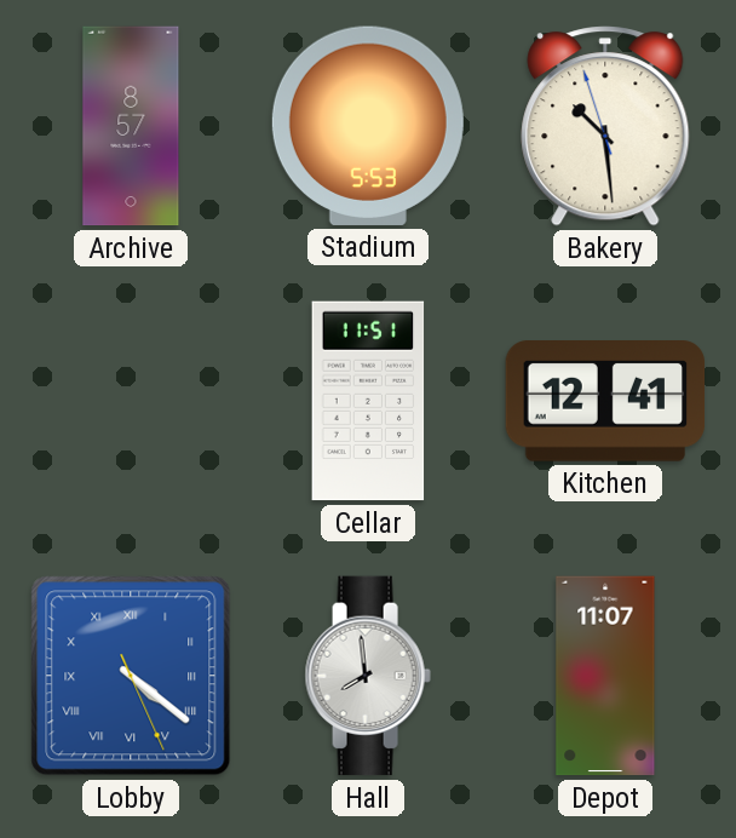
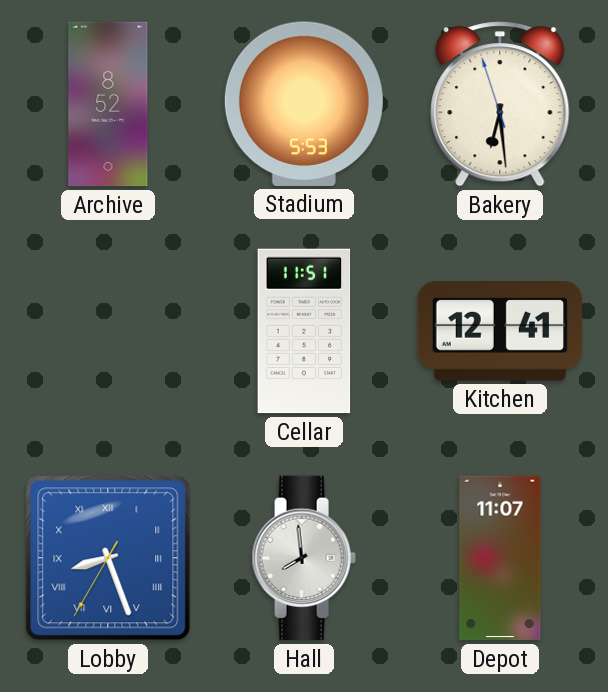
Archive: 8:57 -> 8:52
Bakery: 10:28 -> 6:28
Lobby: 4:21 -> 8:26
